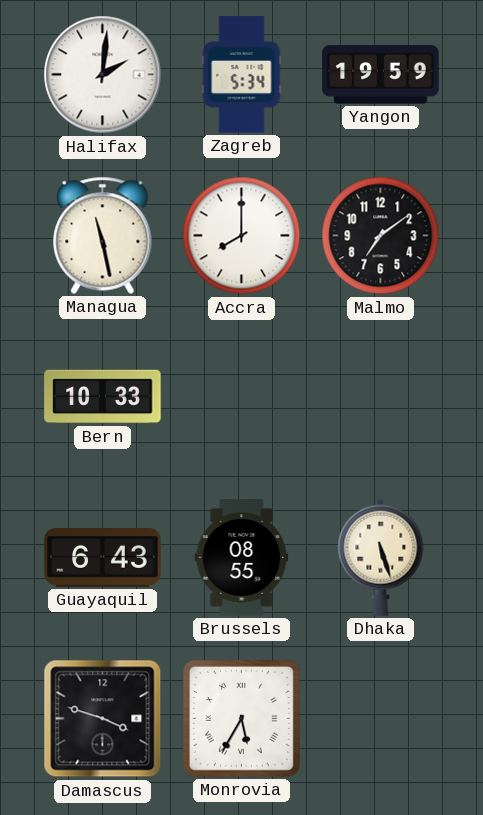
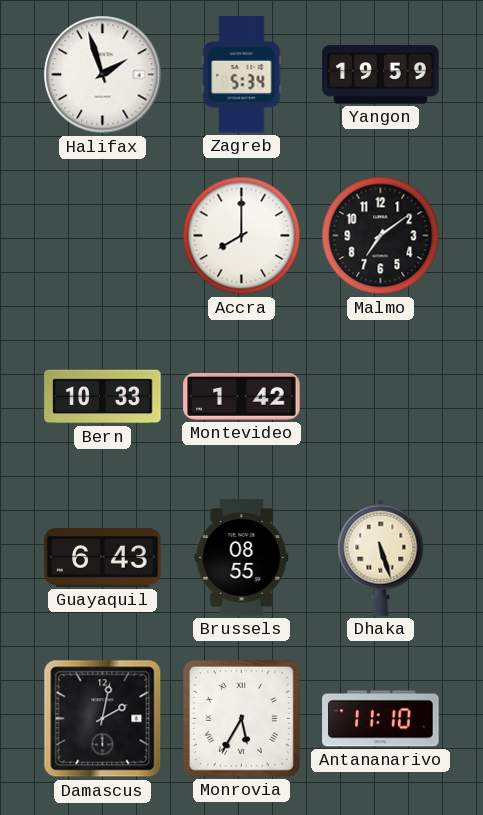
Halifax: 2:01 -> 1:57
Managua: 11:28 -> none
Montevideo: none -> 1:42
Damascus: 3:48 -> 2:02
Antananarivo: none -> 11:10
